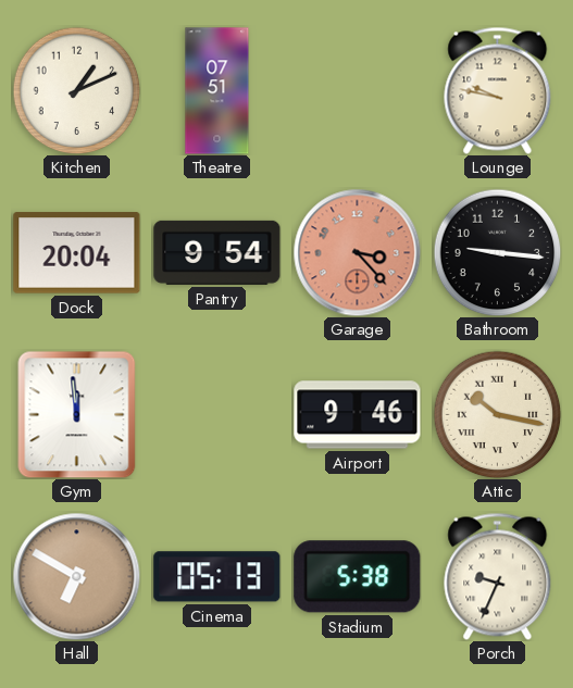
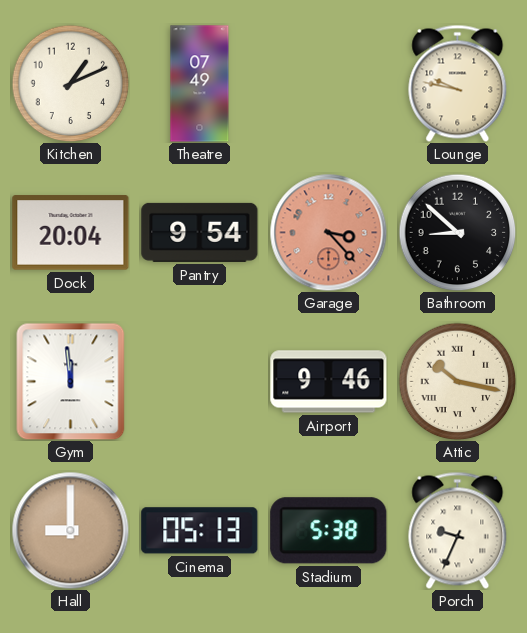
Theatre: 07:51 -> 07:49
Bathroom: 9:16 -> 8:52
Hall: 6:50 -> 9:00
